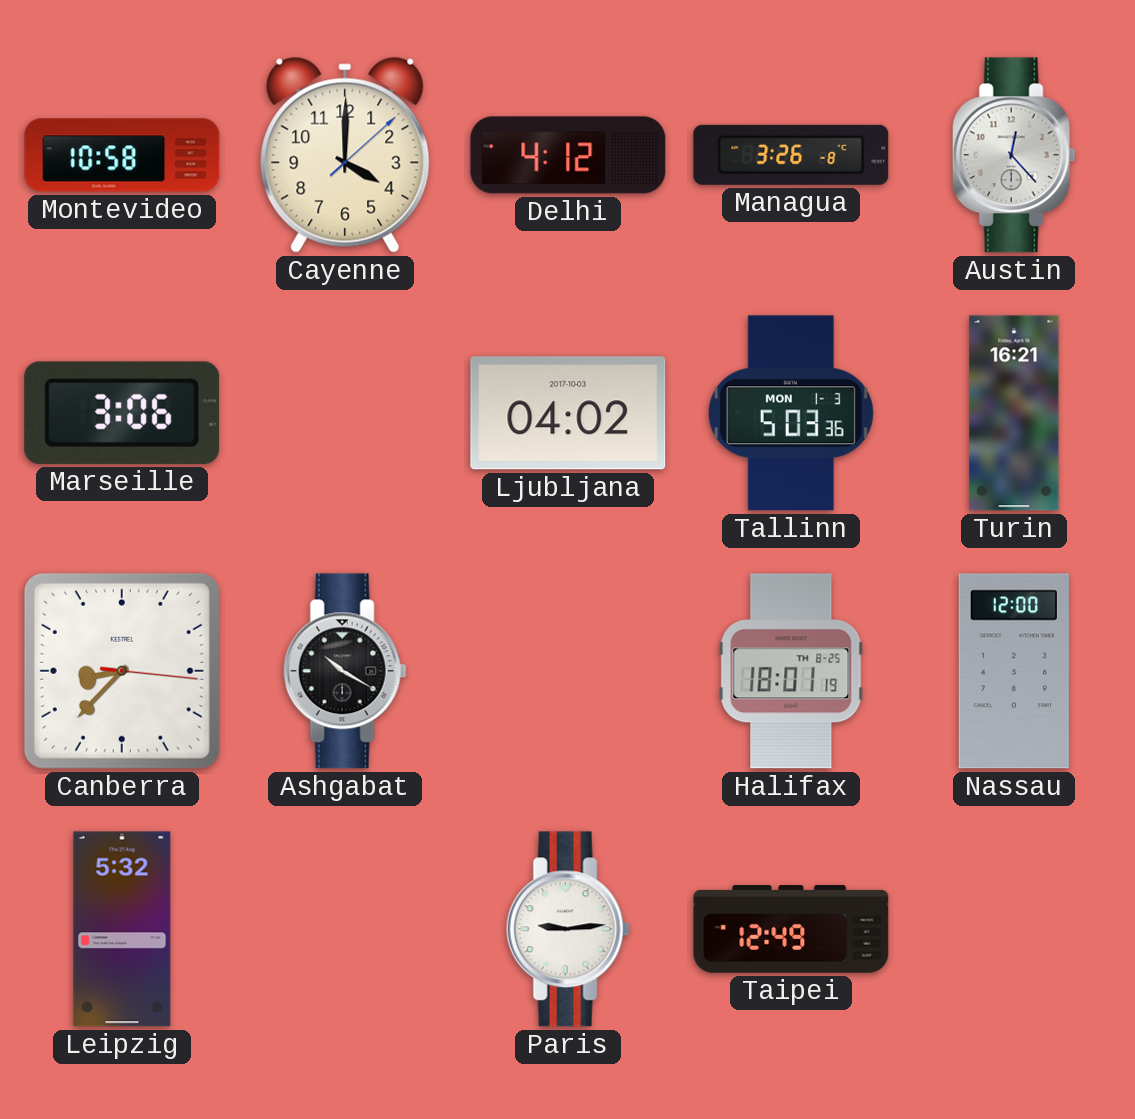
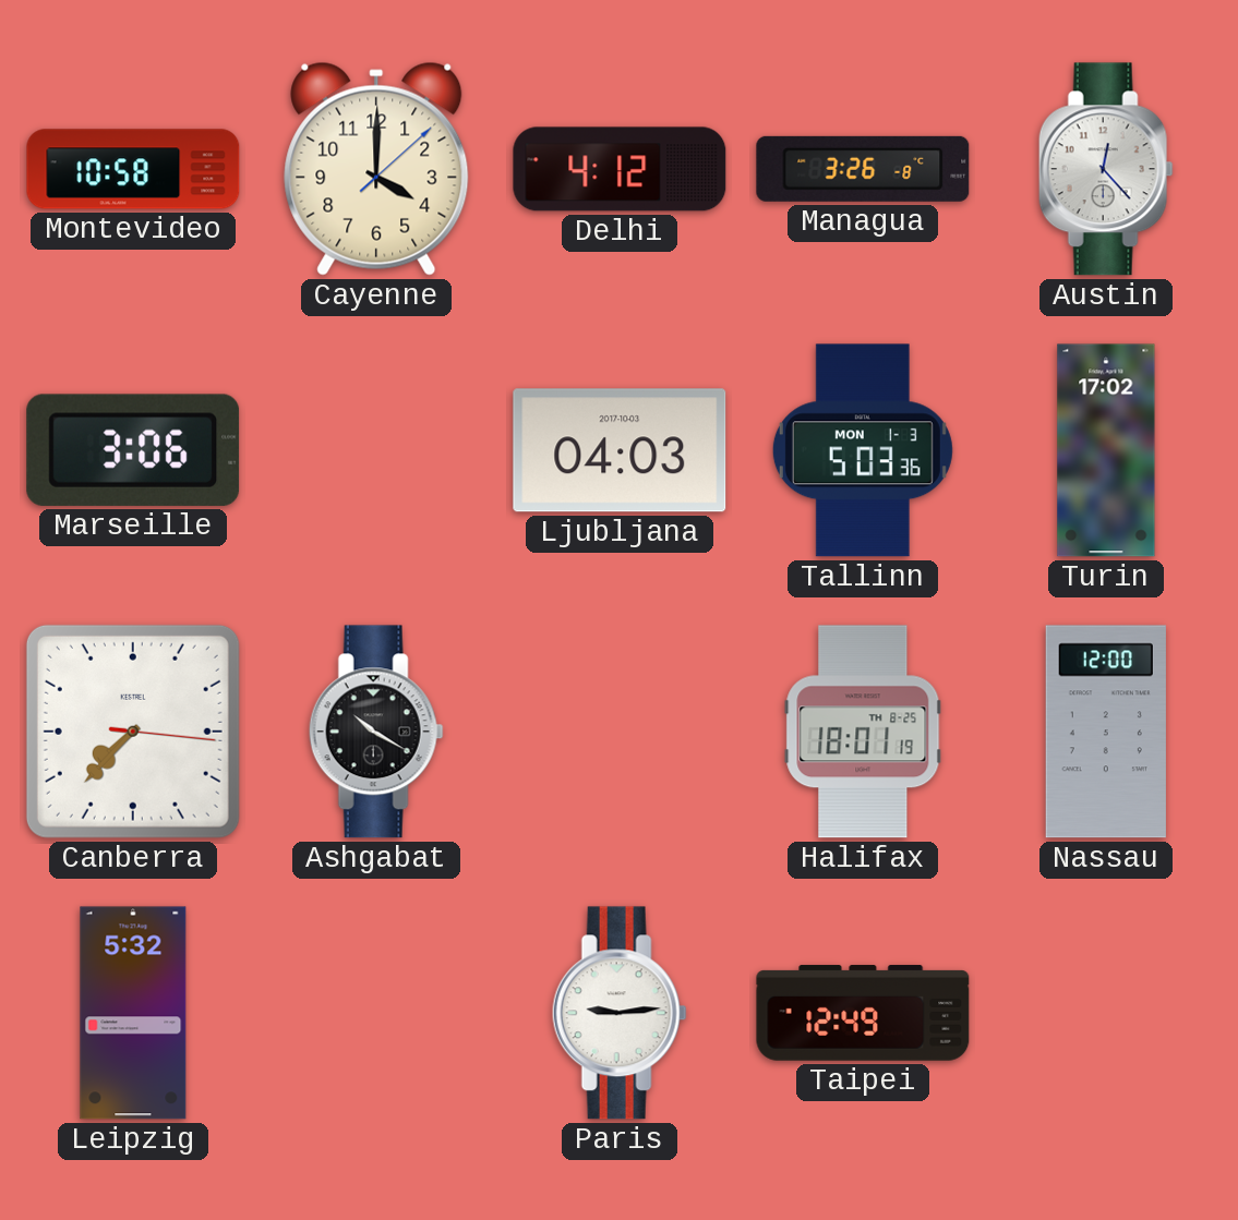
Ljubljana: 04:02 -> 04:03
Turin: 16:21 -> 17:02
Canberra: 8:37 -> 7:37
